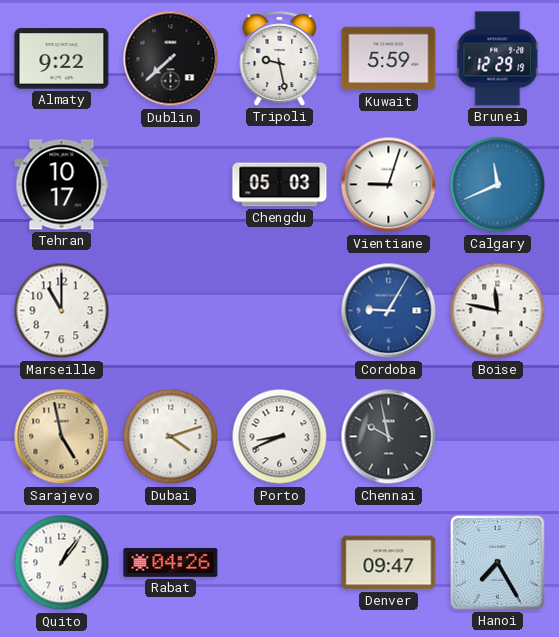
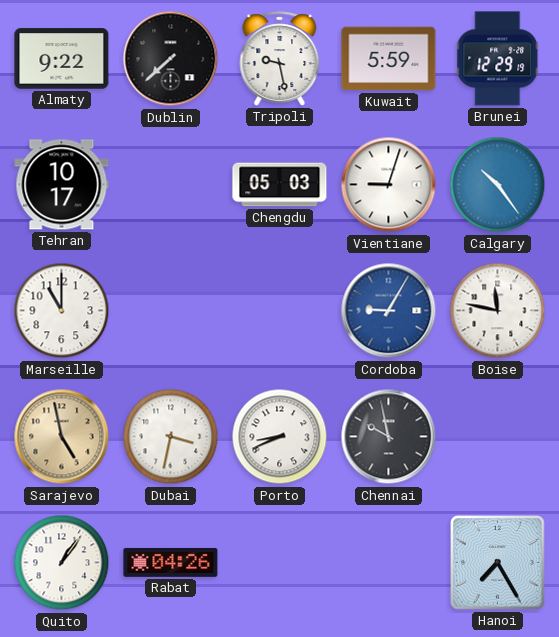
Calgary: 11:41 -> 10:24
Dubai: 4:12 -> 3:32
Denver: 09:47 -> none
